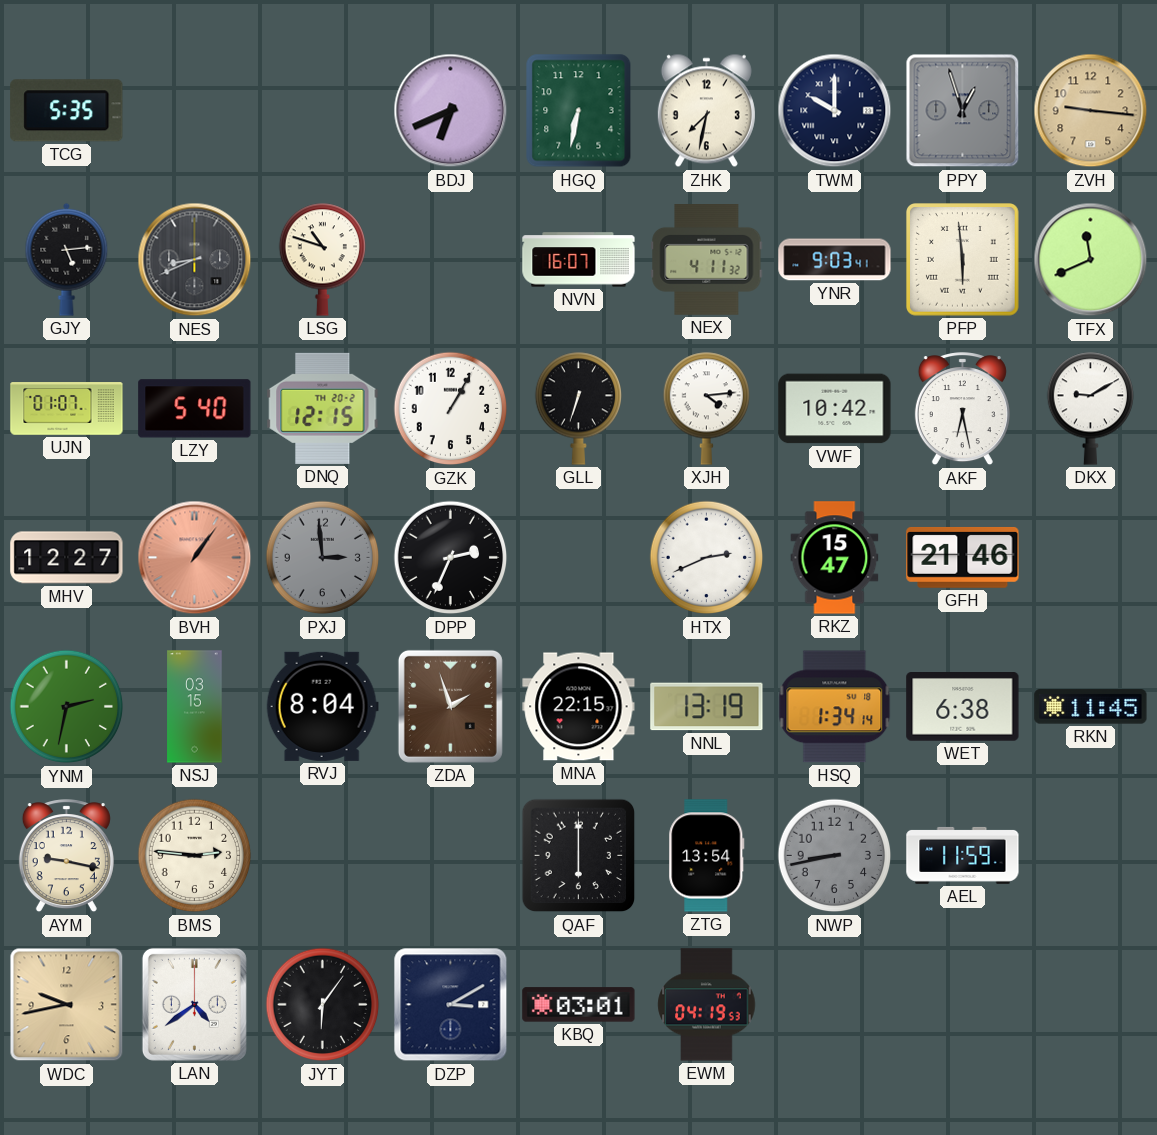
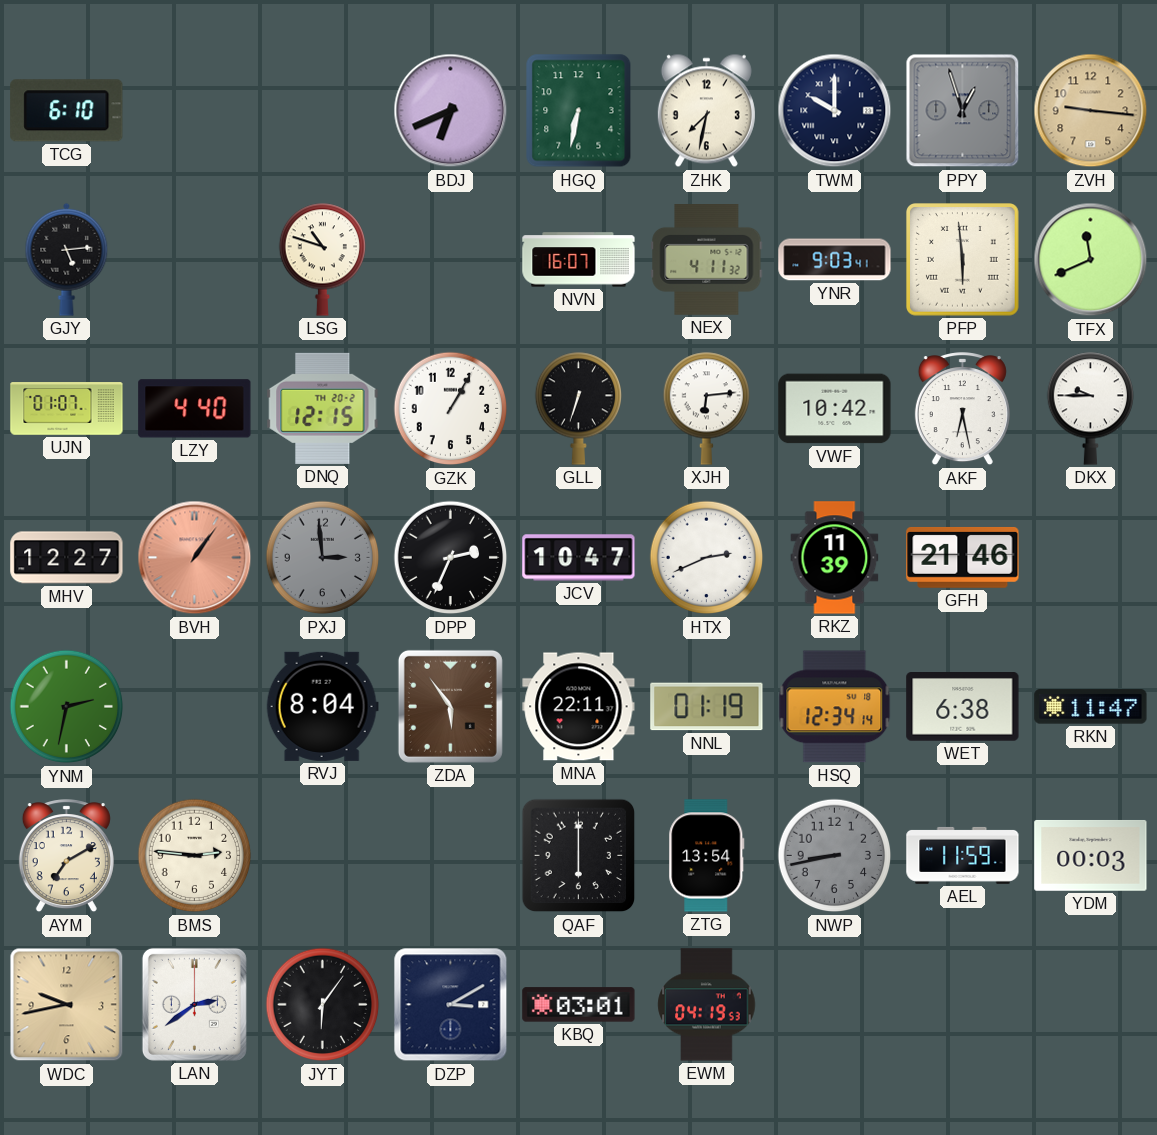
TCG: 5:35 -> 6:10
NES: 8:41 -> none
LZY: 5:40 -> 4:40
XJH: 4:14 -> 6:14
DKX: 9:10 -> 9:45
JCV: none -> 10:47
RKZ: 15:47 -> 11:39
NSJ: 03:15 -> none
ZDA: 1:57 -> 5:54
MNA: 22:15 -> 22:11
NNL: 13:19 -> 01:19
HSQ: 1:34 -> 12:34
RKN: 11:45 -> 11:47
AYM: 9:17 -> 7:10
YDM: none -> 00:03
LAN: 4:39 -> 2:39
